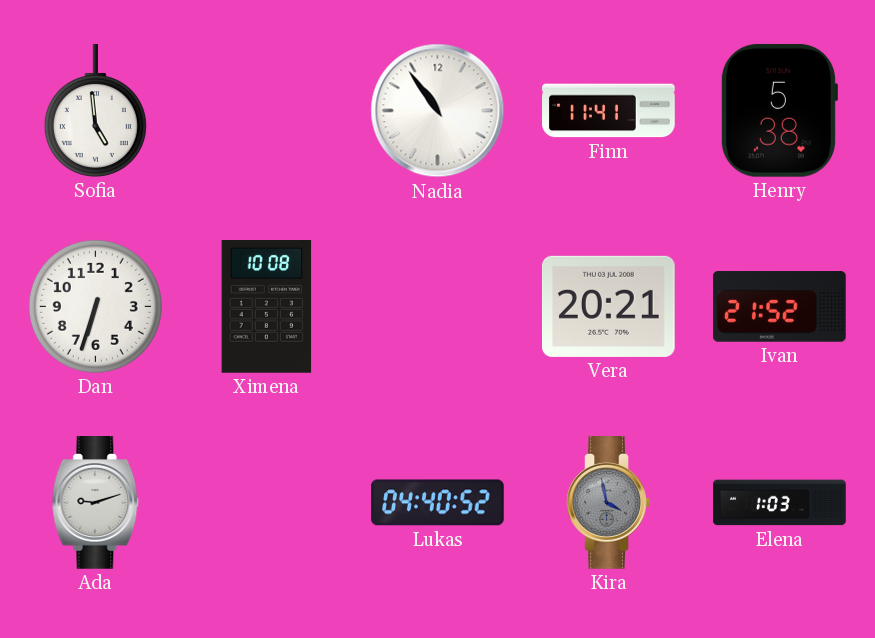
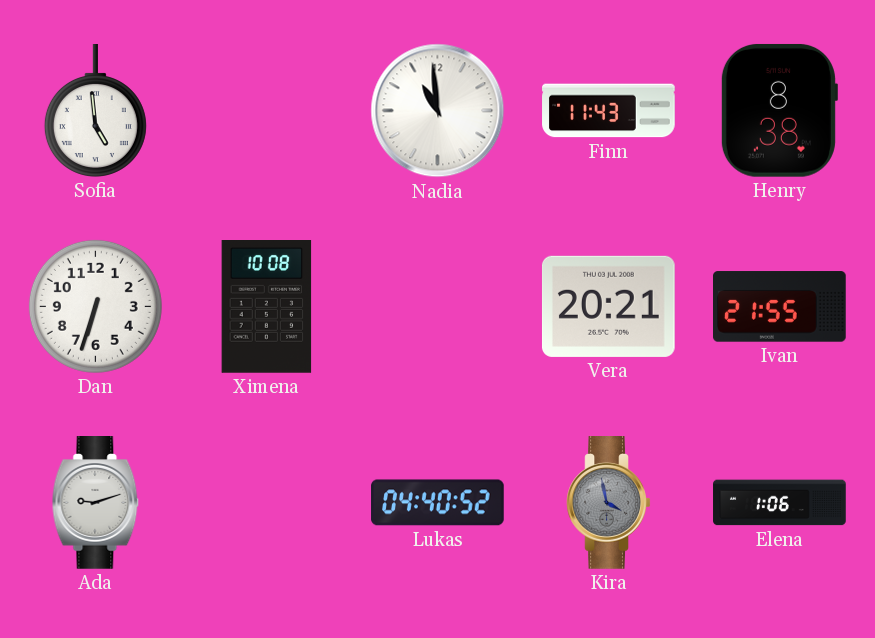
Nadia: 10:54 -> 10:59
Finn: 11:41 -> 11:43
Henry: 5:38 -> 8:38
Ivan: 21:52 -> 21:55
Elena: 1:03 -> 1:06
